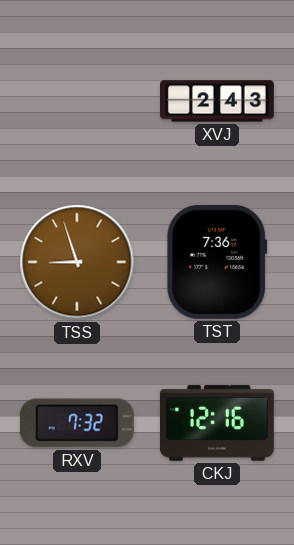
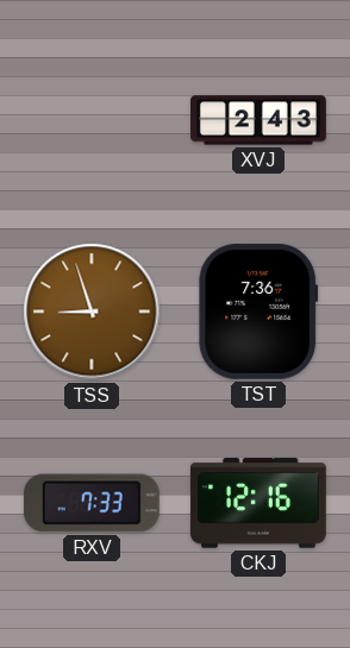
RXV: 7:32 -> 7:33
